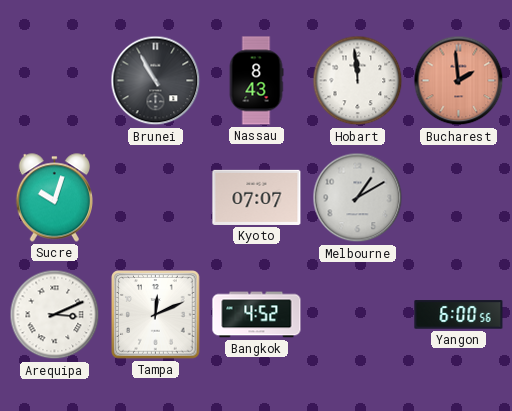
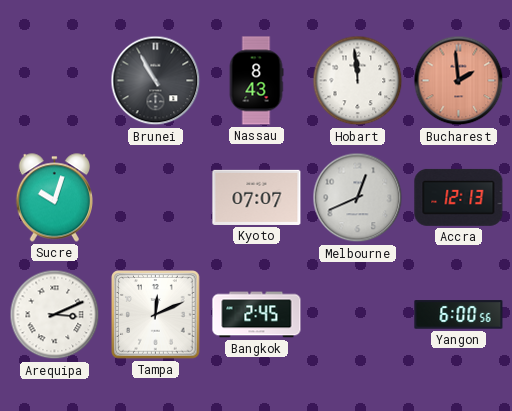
Melbourne: 1:10 -> 12:41
Accra: none -> 12:13
Bangkok: 4:52 -> 2:45
